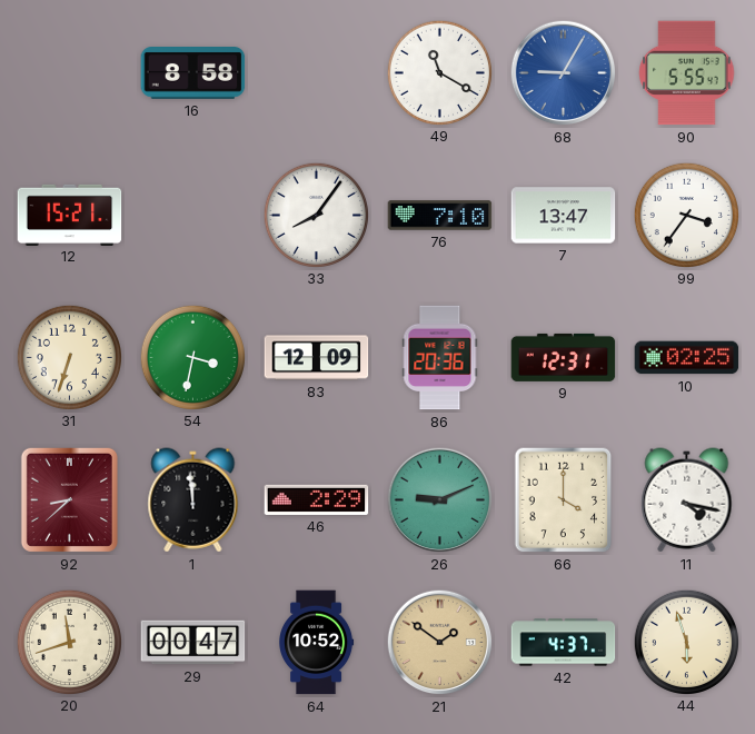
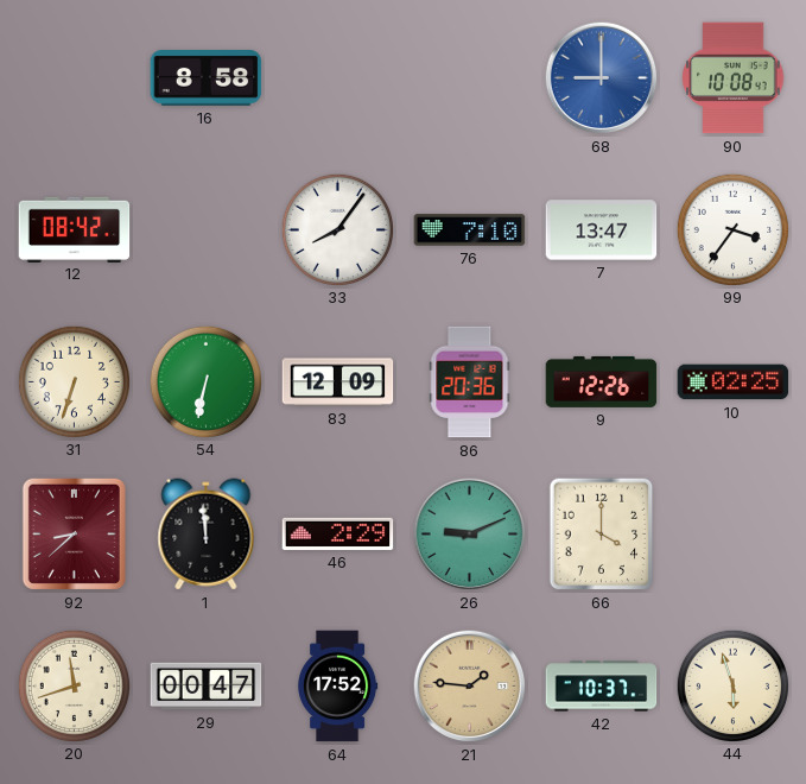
49: 11:20 -> none
68: 9:05 -> 9:00
90: 5:55 -> 10:08
12: 15:21 -> 08:42
54: 3:32 -> 6:32
9: 12:31 -> 12:26
11: 4:17 -> none
64: 10:52 -> 17:52
21: 1:51 -> 1:46
42: 4:37 -> 10:37
